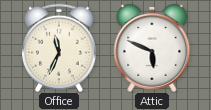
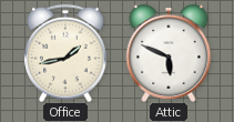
Office: 11:34 -> 1:43
